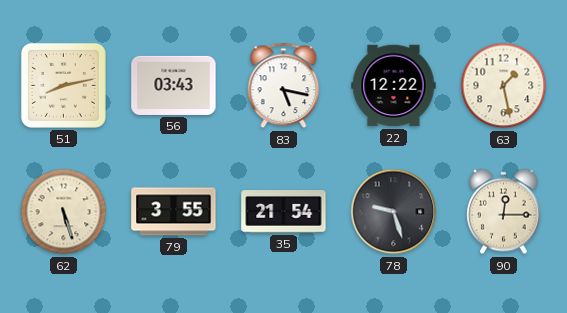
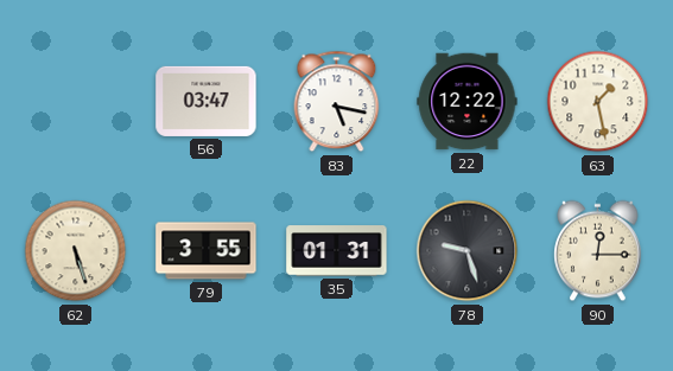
51: 8:13 -> none
56: 03:43 -> 03:47
35: 21:54 -> 01:31
